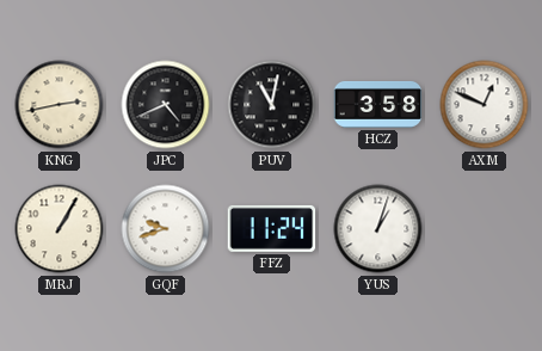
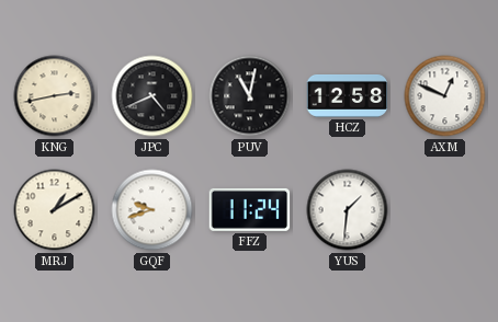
HCZ: 3:58 -> 12:58
MRJ: 1:05 -> 1:10
YUS: 1:03 -> 1:31
